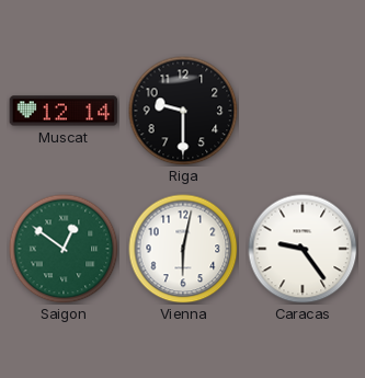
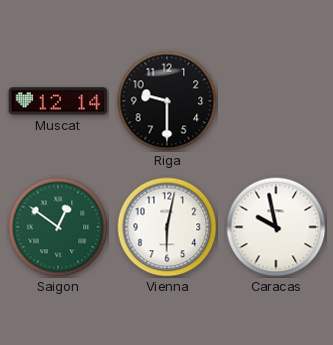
Caracas: 9:24 -> 9:58
